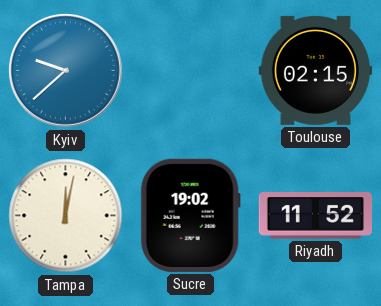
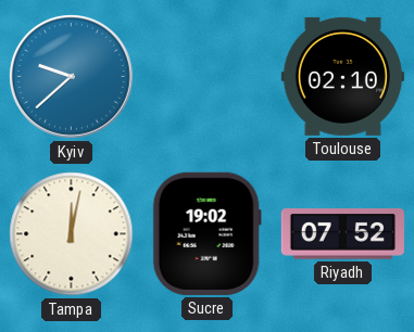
Toulouse: 02:15 -> 02:10
Riyadh: 11:52 -> 07:52
